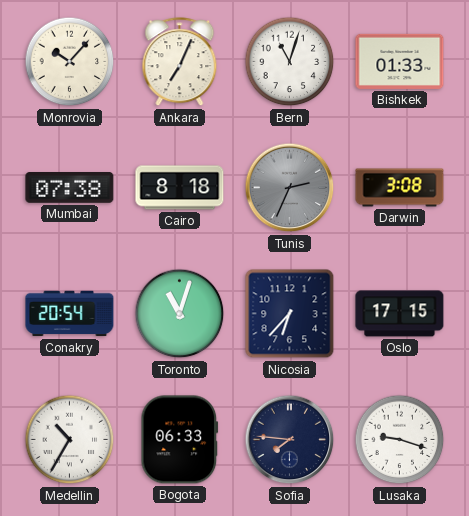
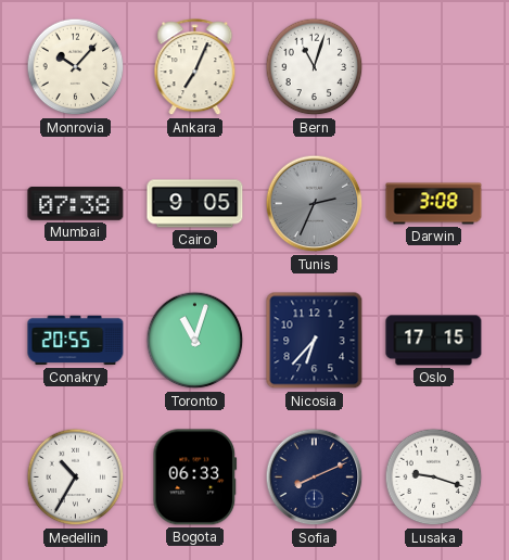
Bishkek: 01:33 -> none
Cairo: 8:18 -> 9:05
Conakry: 20:54 -> 20:55
Sofia: 7:46 -> 8:11
